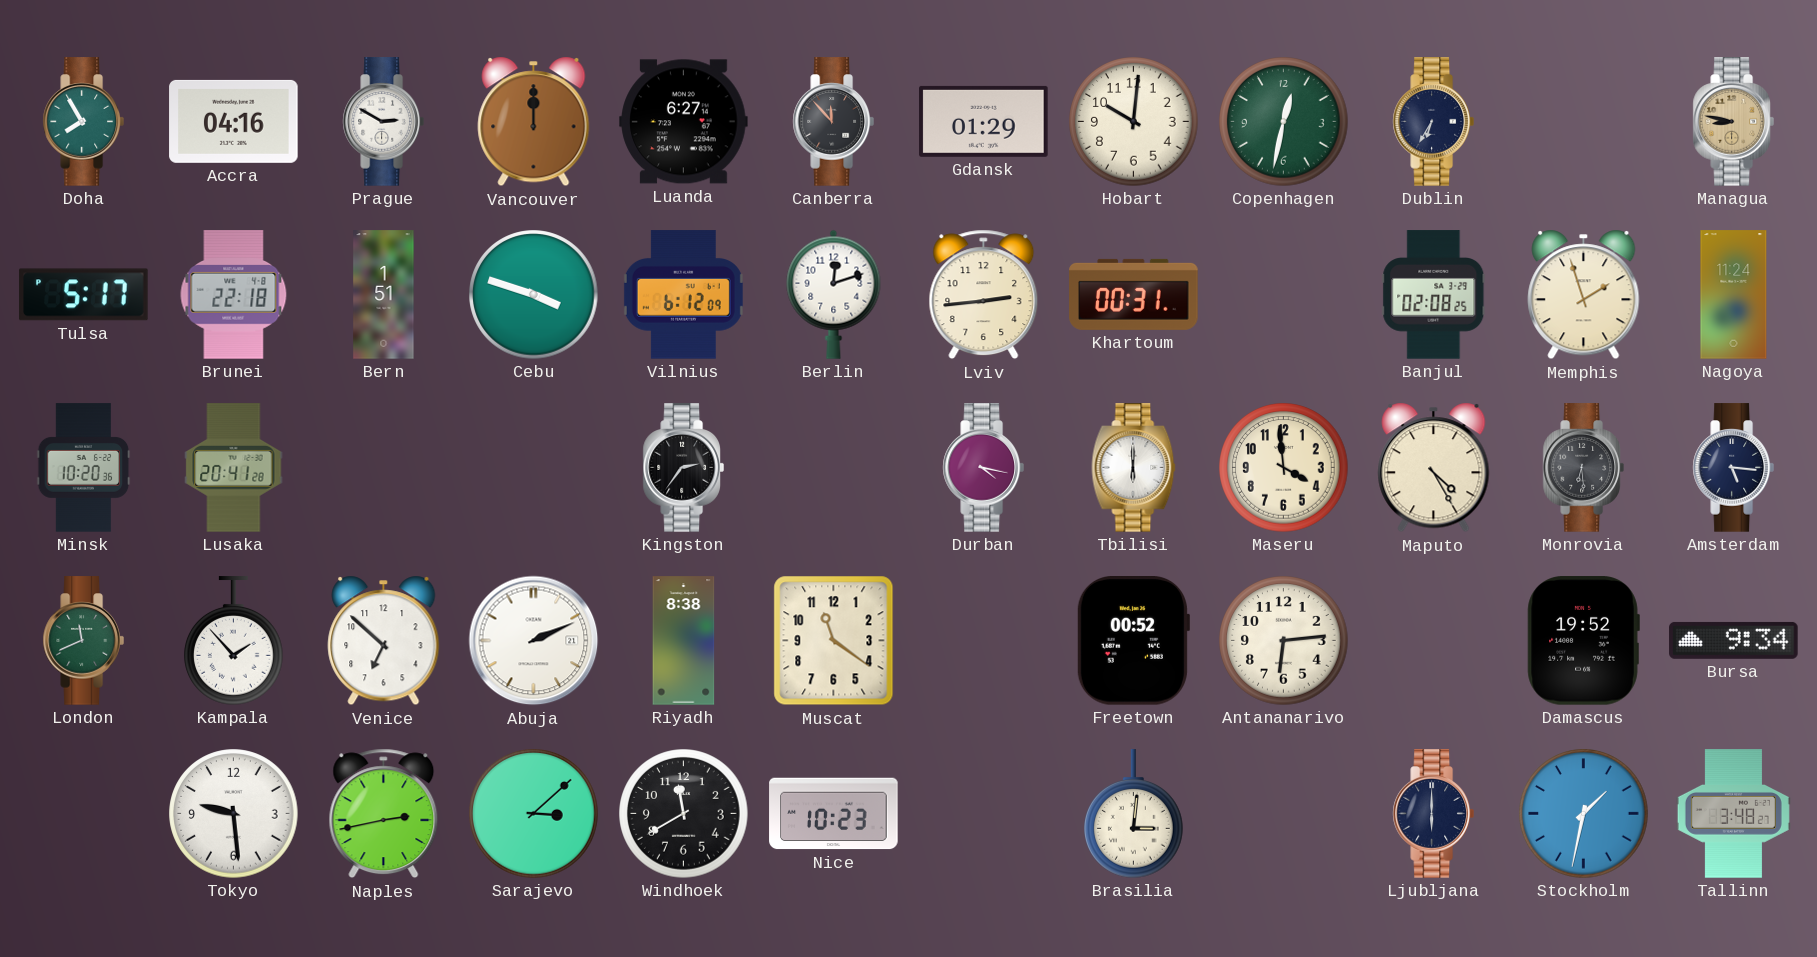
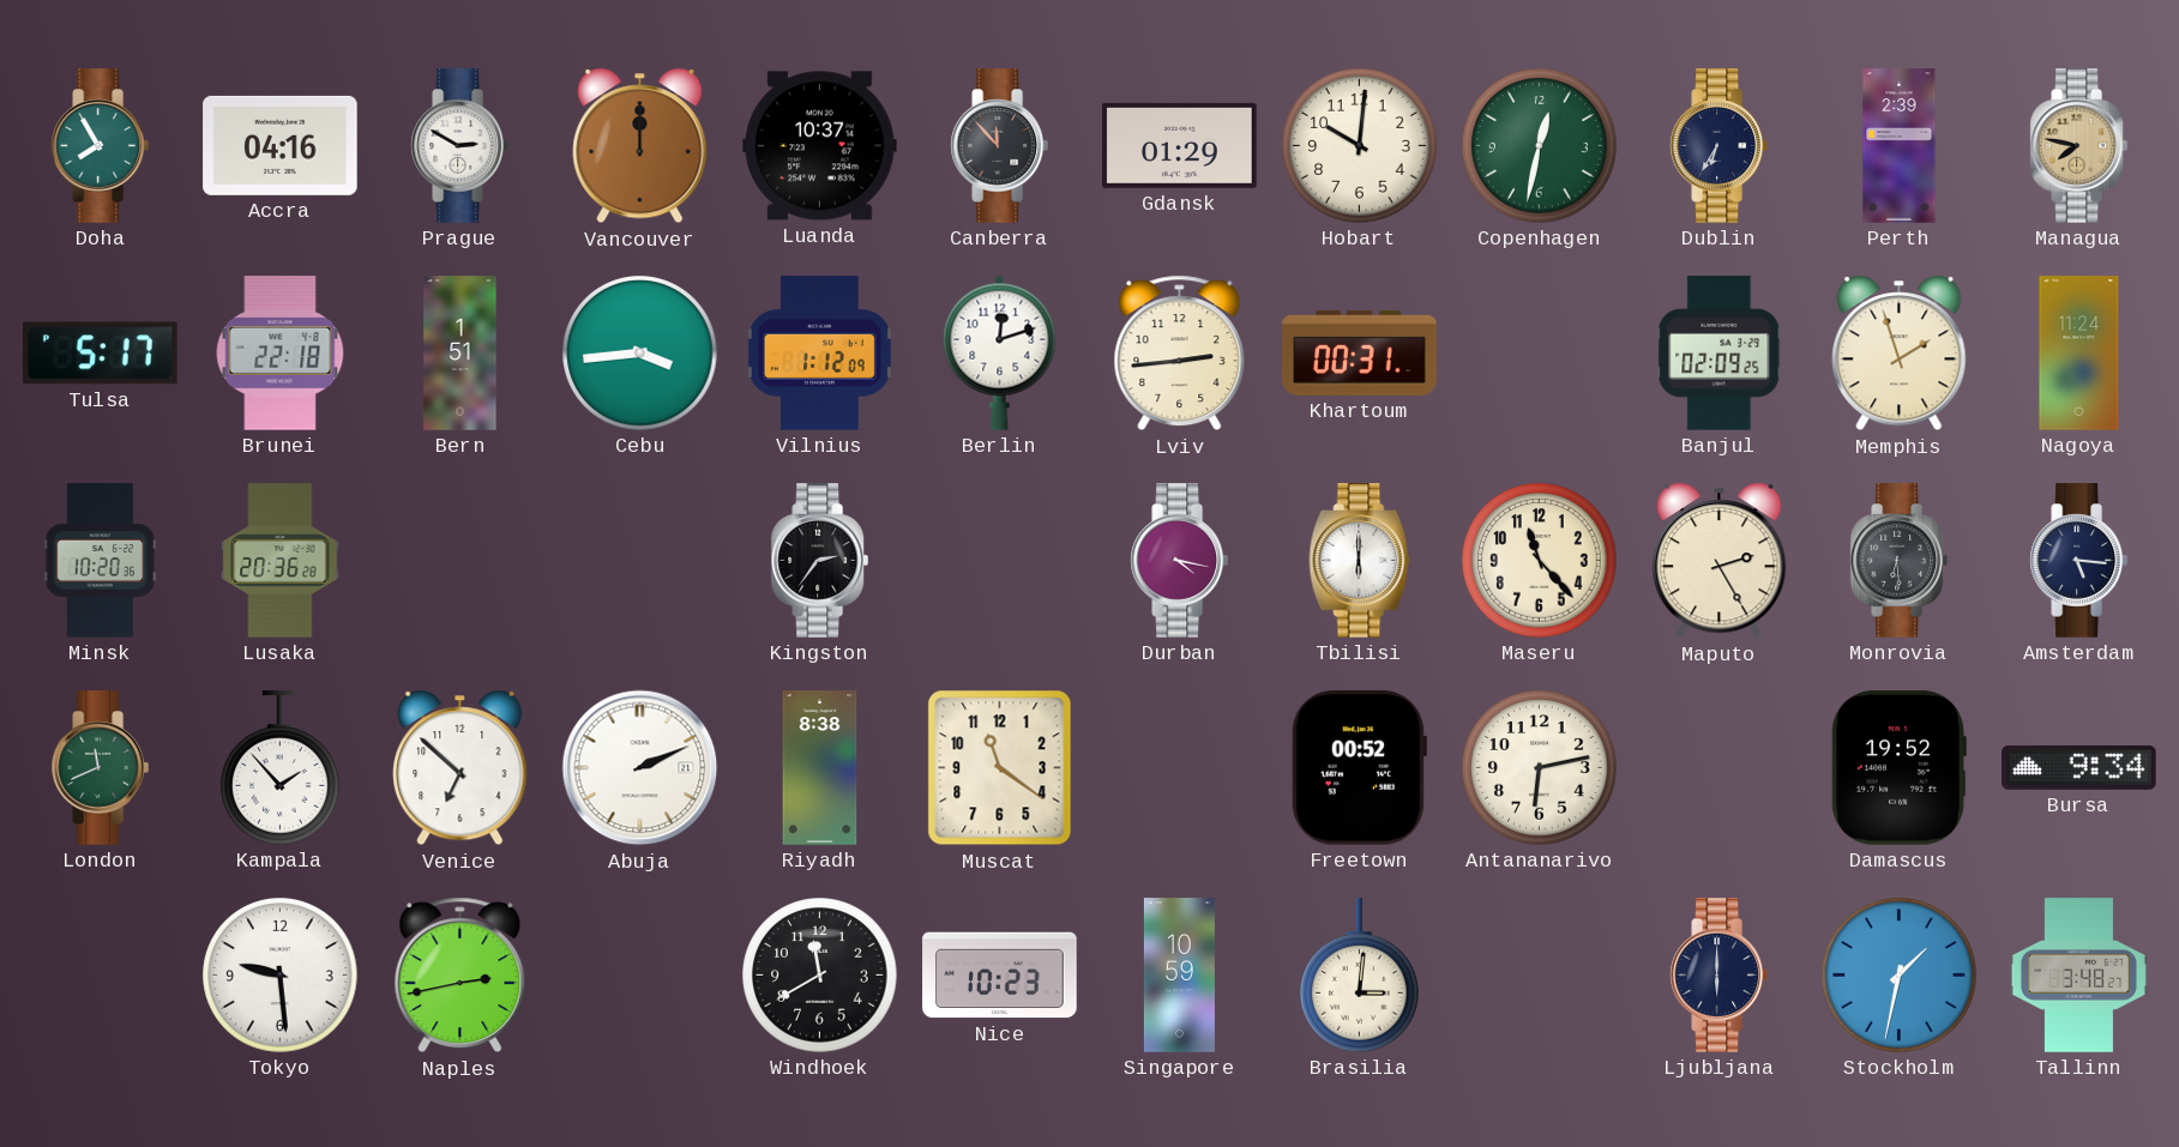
Luanda: 6:27 -> 10:37
Perth: none -> 2:39
Managua: 8:47 -> 7:47
Cebu: 3:48 -> 3:44
Vilnius: 6:12 -> 1:12
Banjul: 02:08 -> 02:09
Lusaka: 20:41 -> 20:36
Maseru: 3:59 -> 11:23
Maputo: 4:25 -> 2:25
Antananarivo: 6:14 -> 6:13
Sarajevo: 3:08 -> none
Singapore: none -> 10:59
